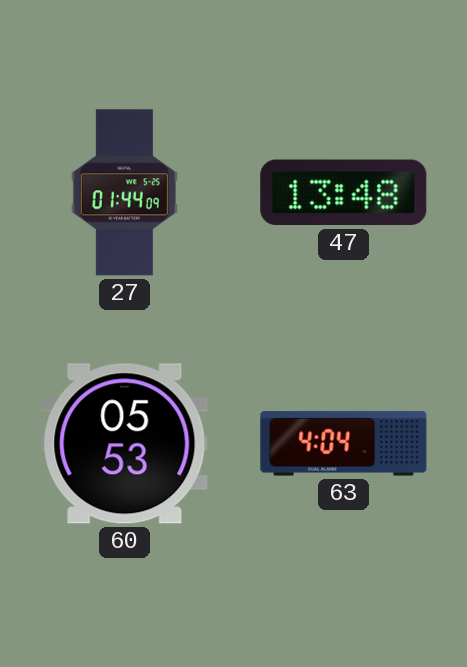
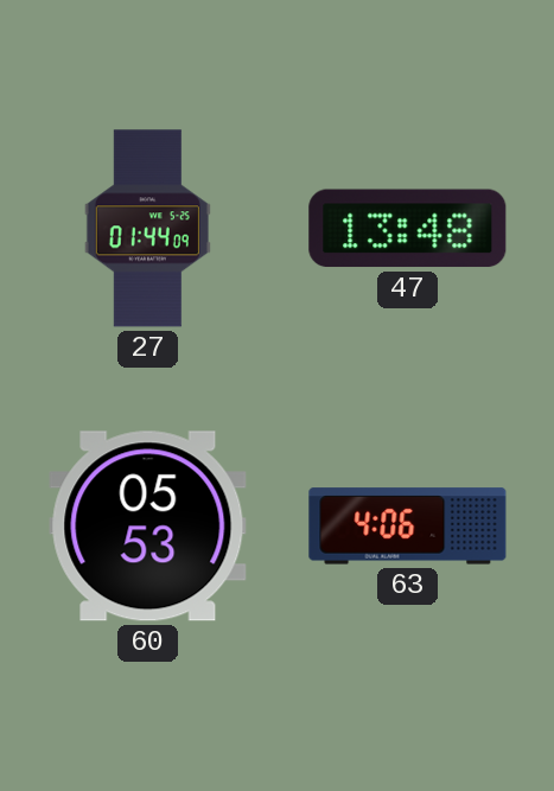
63: 4:04 -> 4:06
